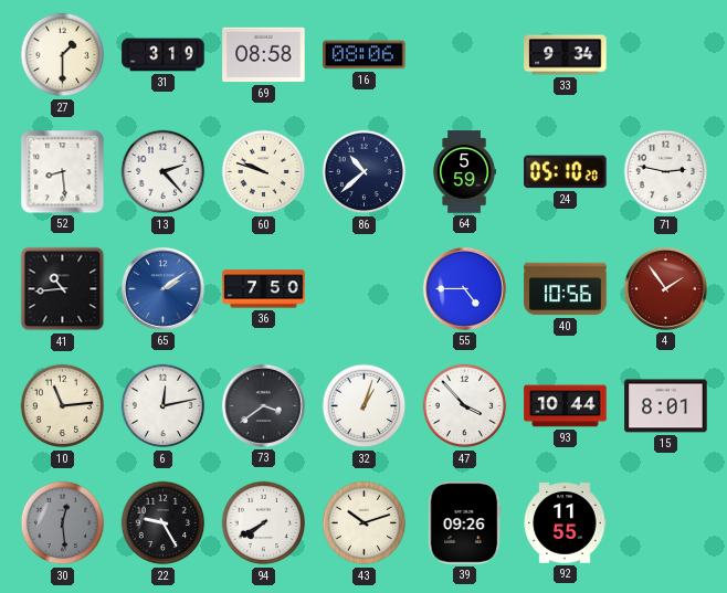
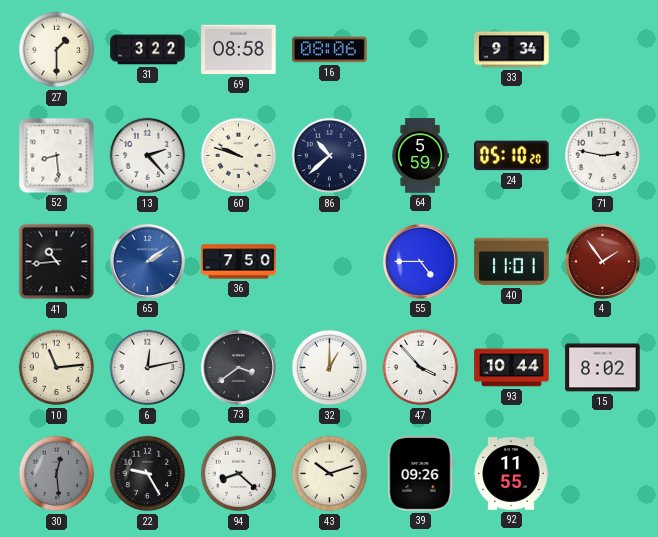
31: 3:19 -> 3:22
40: 10:56 -> 11:01
32: 1:03 -> 1:00
15: 8:01 -> 8:02
94: 7:40 -> 8:22
